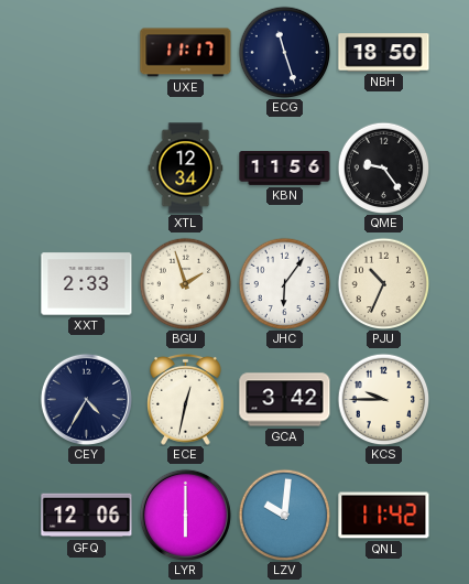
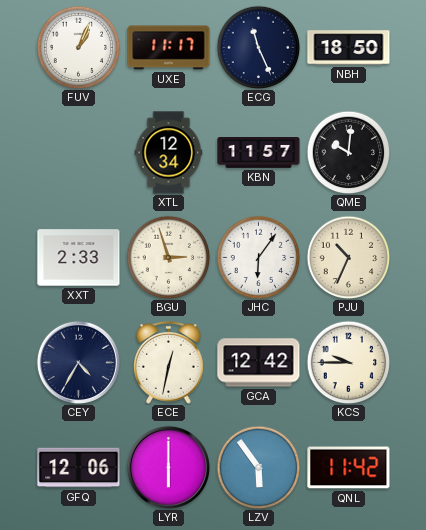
FUV: none -> 1:04
ECG: 11:27 -> 11:26
KBN: 11:56 -> 11:57
QME: 9:24 -> 10:01
BGU: 1:57 -> 2:57
GCA: 3:42 -> 12:42
LZV: 10:01 -> 5:54
